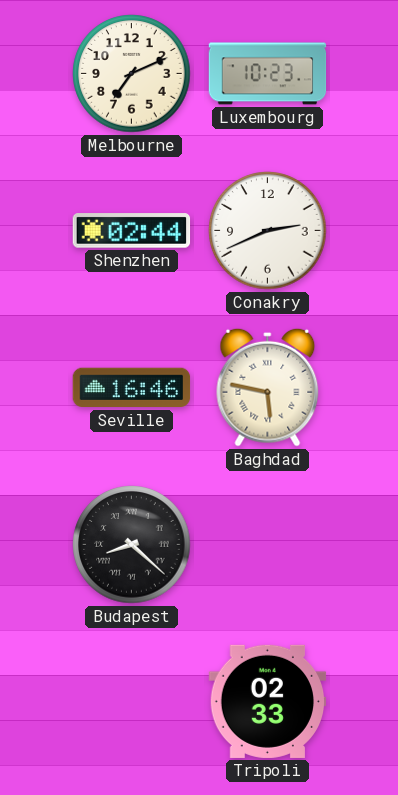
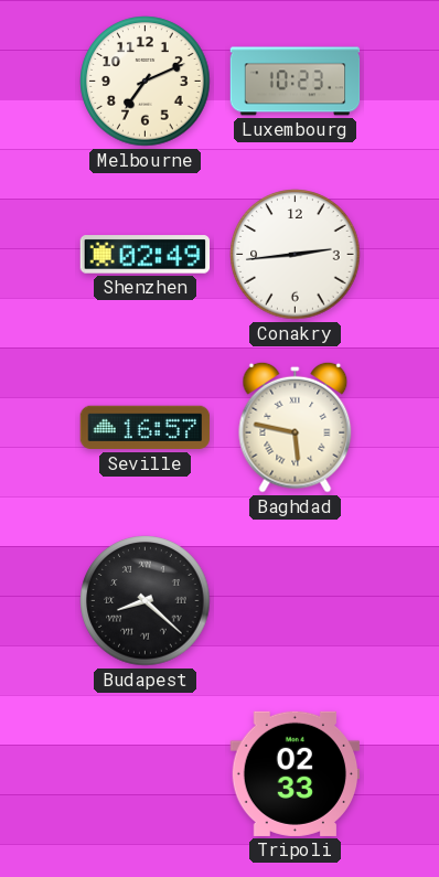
Shenzhen: 02:44 -> 02:49
Conakry: 2:41 -> 2:44
Seville: 16:46 -> 16:57
